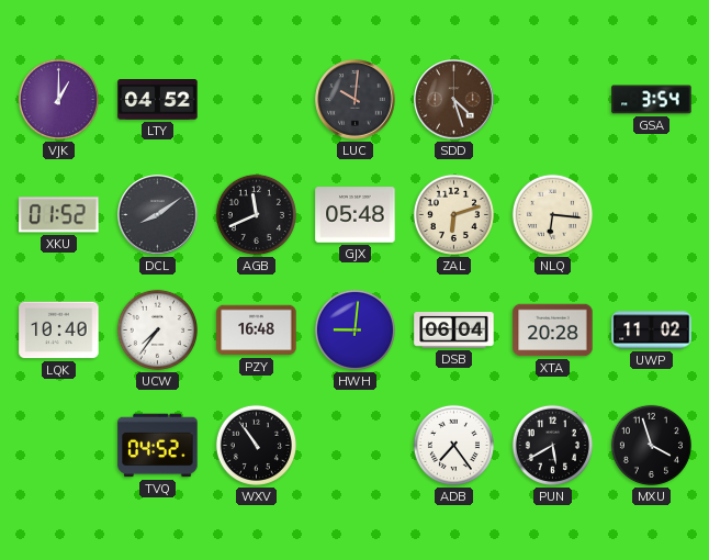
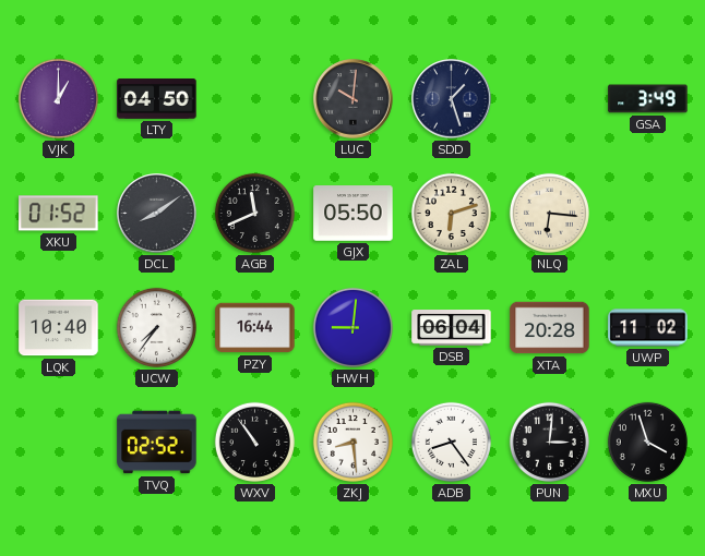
LTY: 04:52 -> 04:50
SDD: 4:27 -> 1:27
SDD dial: brown -> navy
GSA: 3:54 -> 3:49
GJX: 05:48 -> 05:50
PZY: 16:48 -> 16:44
TVQ: 04:52 -> 02:52
ZKJ: none -> 8:29
ADB: 7:24 -> 8:24
PUN: 5:40 -> 3:01
